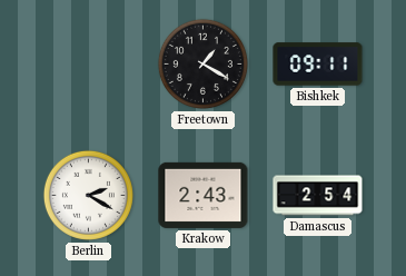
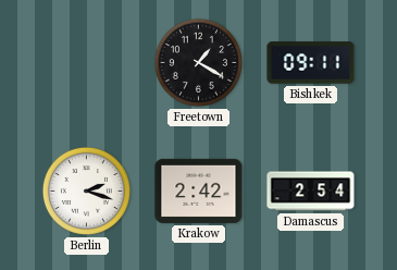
Berlin: 2:20 -> 2:18
Krakow: 2:43 -> 2:42
